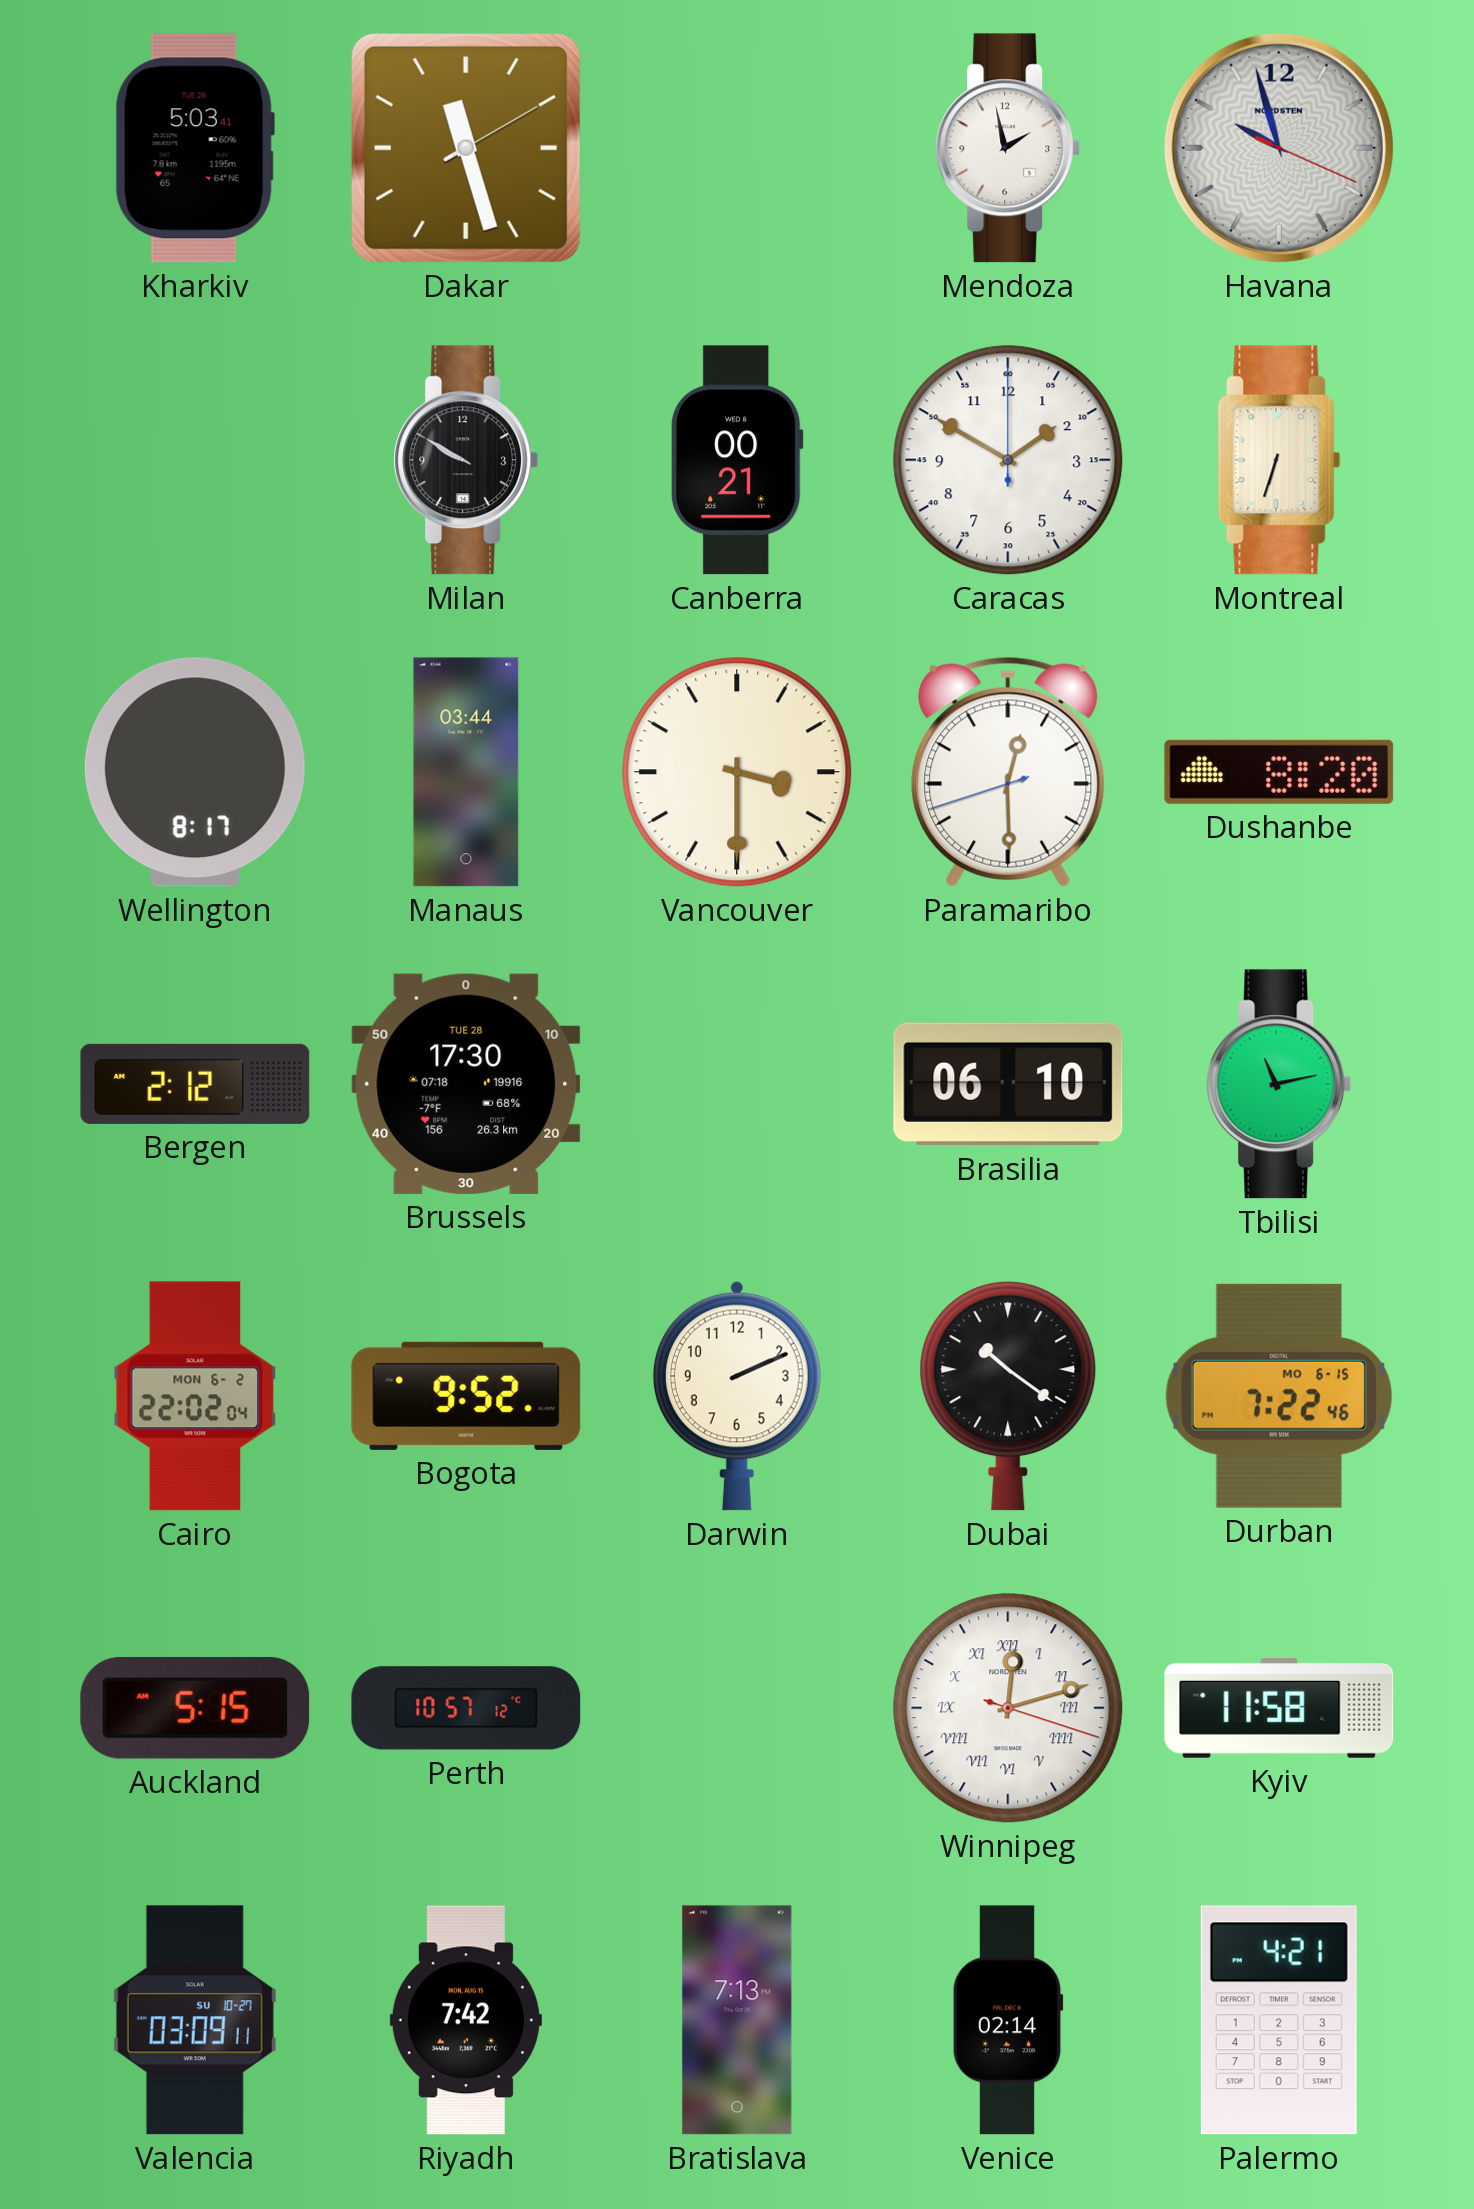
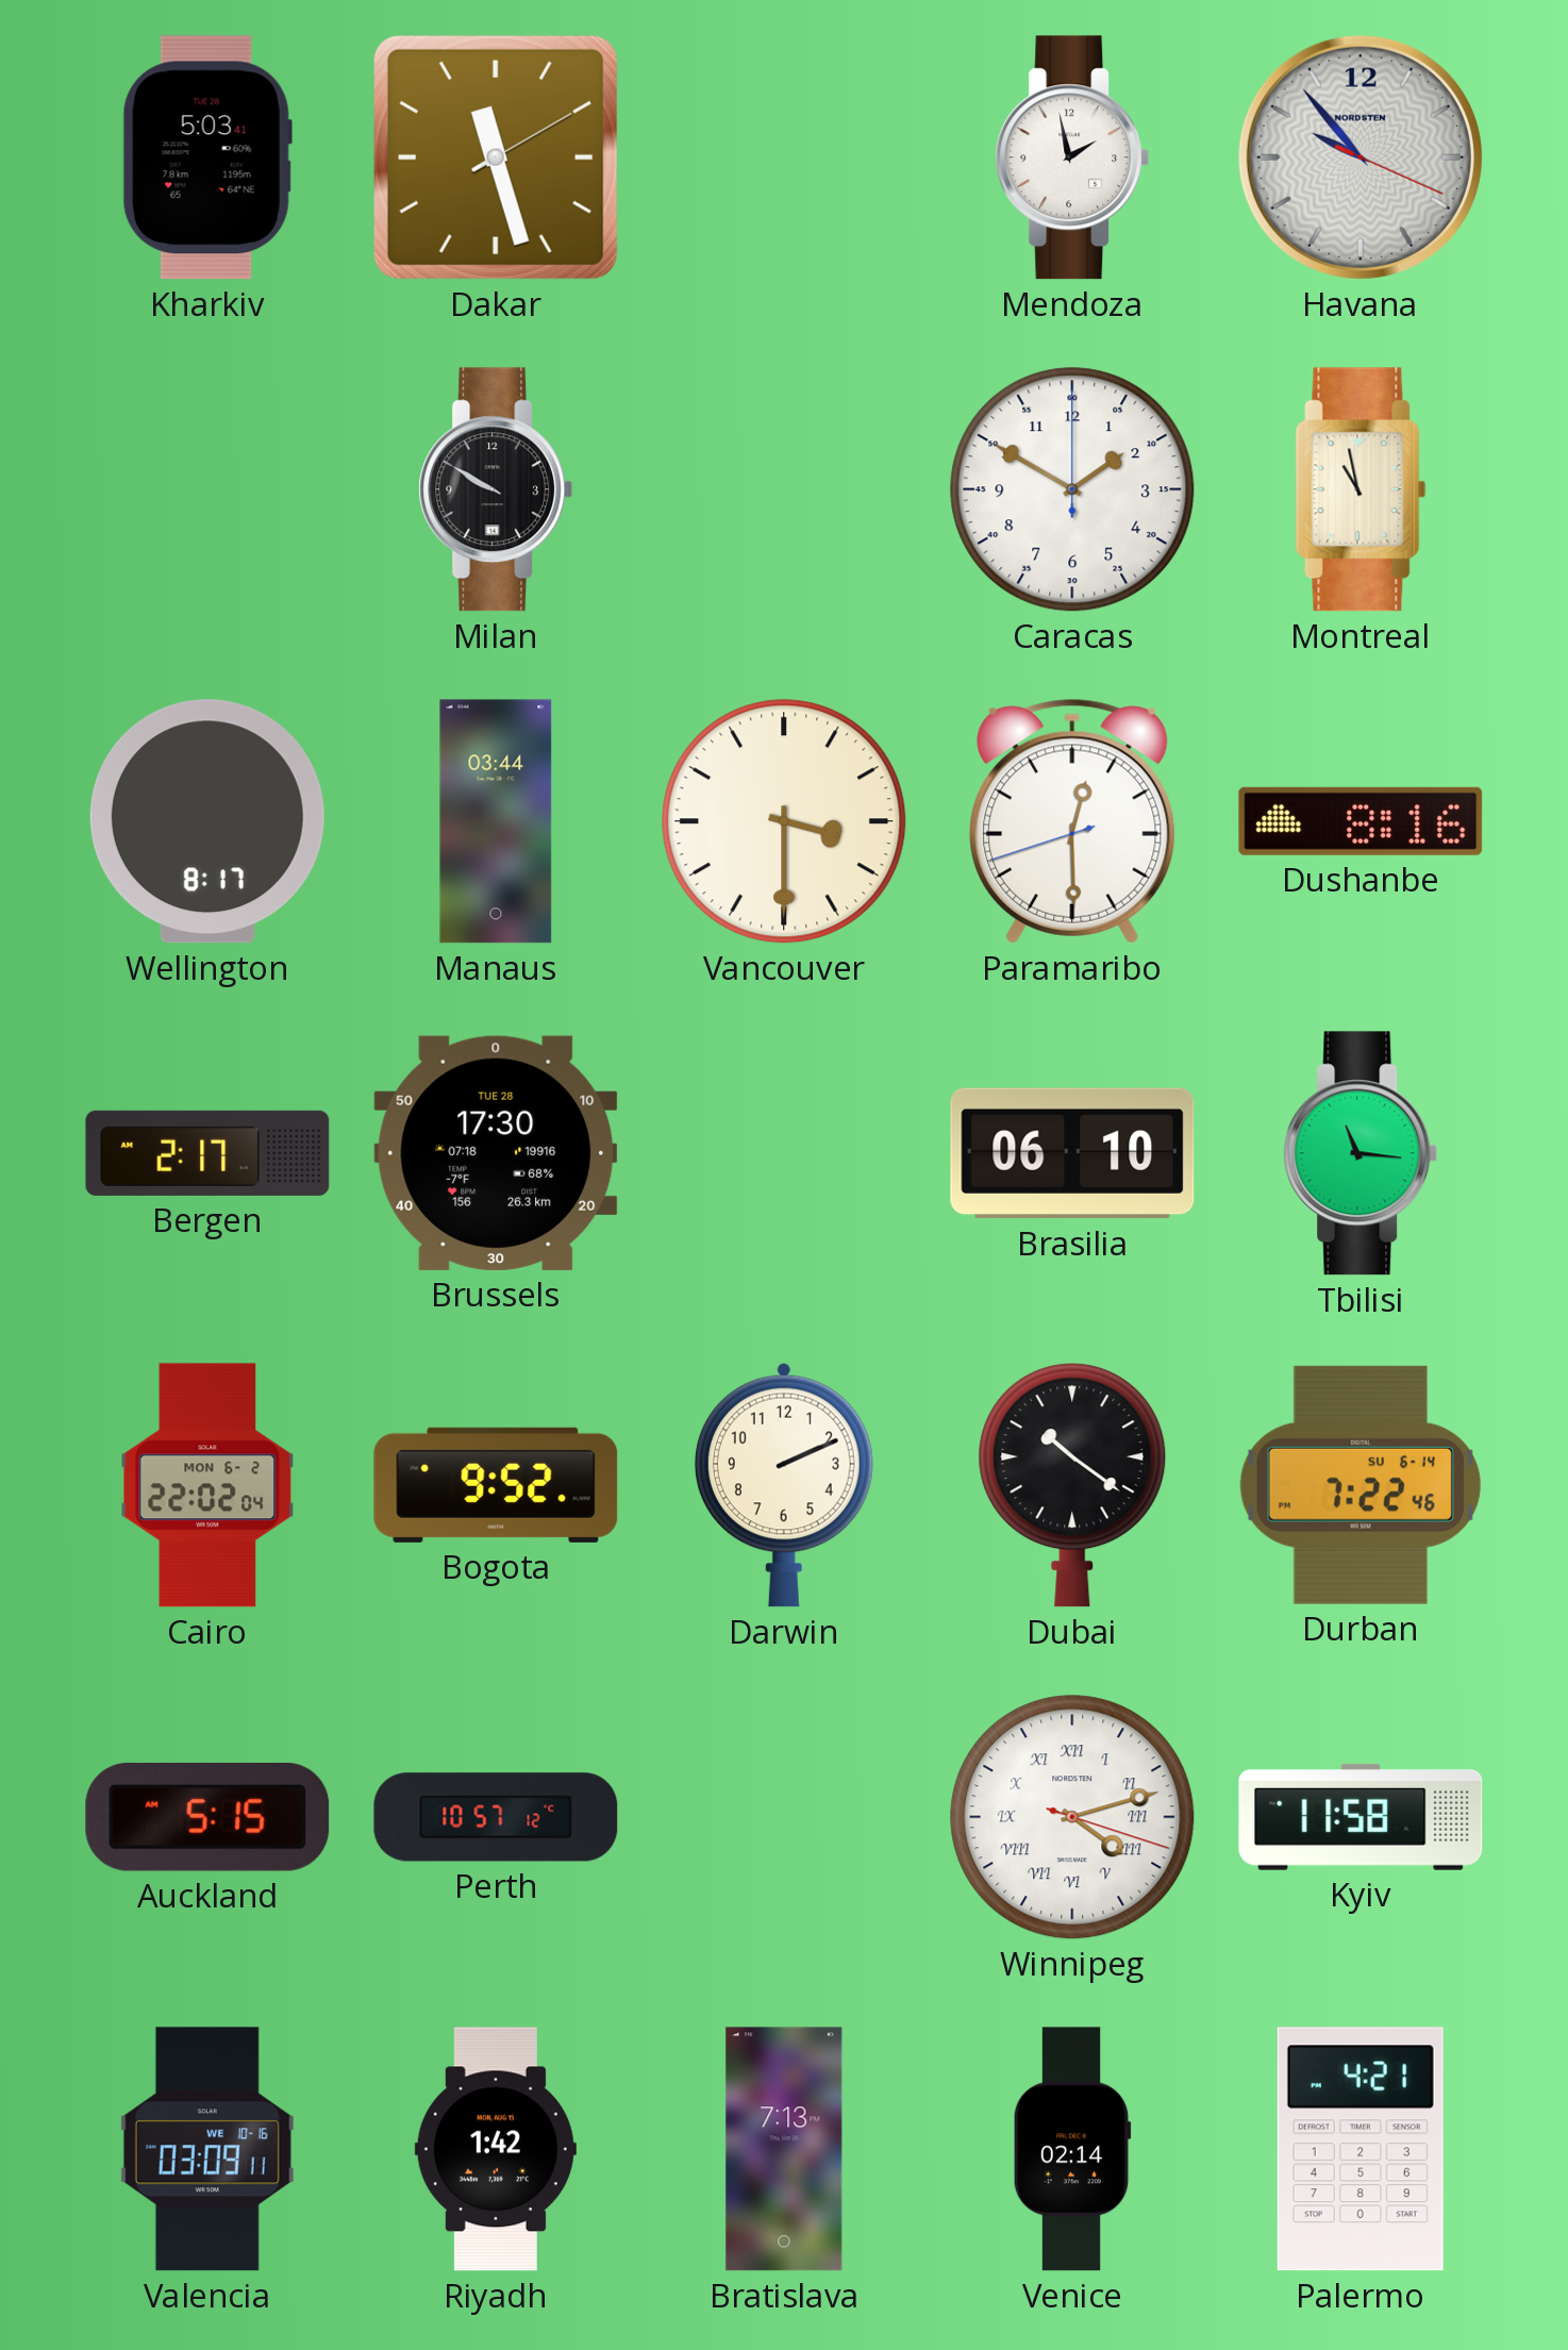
Havana: 9:57 -> 9:53
Canberra: 00:21 -> none
Montreal: 6:33 -> 10:58
Dushanbe: 8:20 -> 8:16
Bergen: 2:12 -> 2:17
Tbilisi: 11:13 -> 11:16
Durban date: MO 6-15 -> SU 6-14
Winnipeg: 12:12 -> 4:12
Valencia date: SU 10-27 -> WE 10-16
Riyadh: 7:42 -> 1:42
